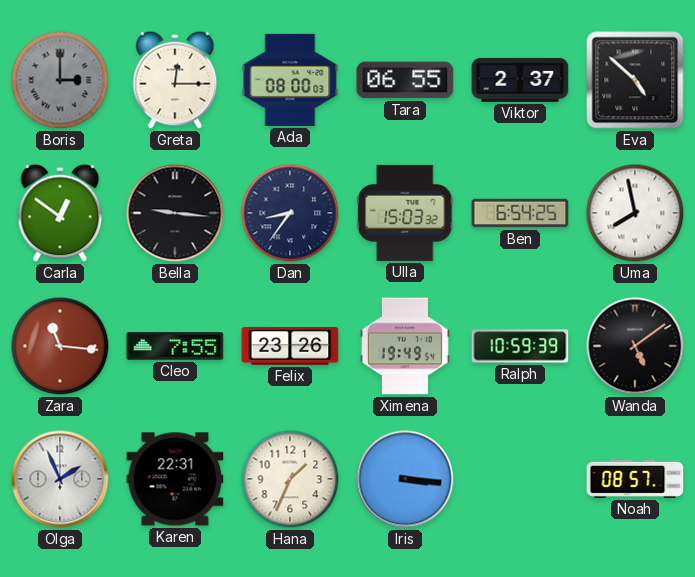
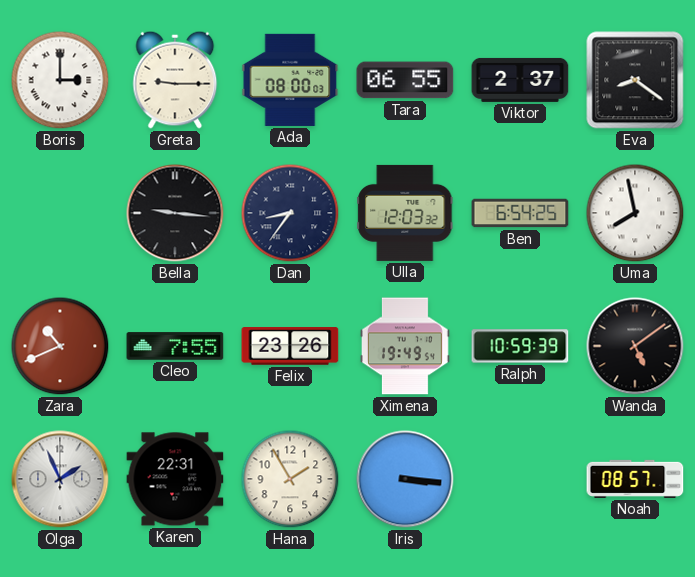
Boris dial: grey -> white
Greta: 12:15 -> 9:15
Eva: 4:52 -> 8:21
Carla: 12:51 -> none
Ulla: 15:03 -> 12:03
Zara: 11:16 -> 10:41
Hana: 1:34 -> 1:55
